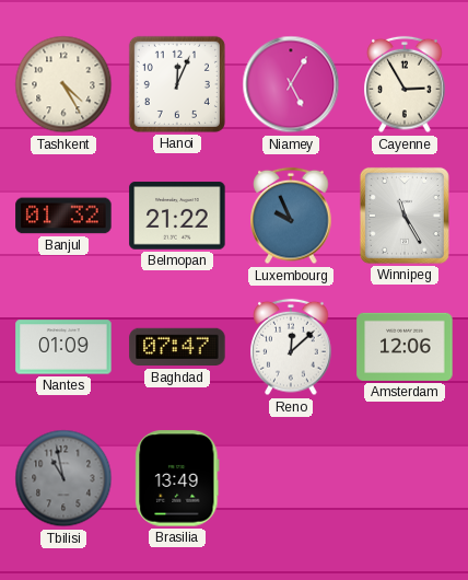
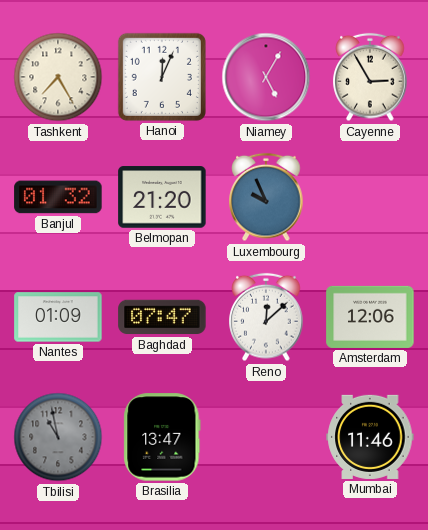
Tashkent: 4:25 -> 7:25
Belmopan: 21:22 -> 21:20
Winnipeg: 11:25 -> none
Brasilia: 13:49 -> 13:47
Mumbai: none -> 11:46
